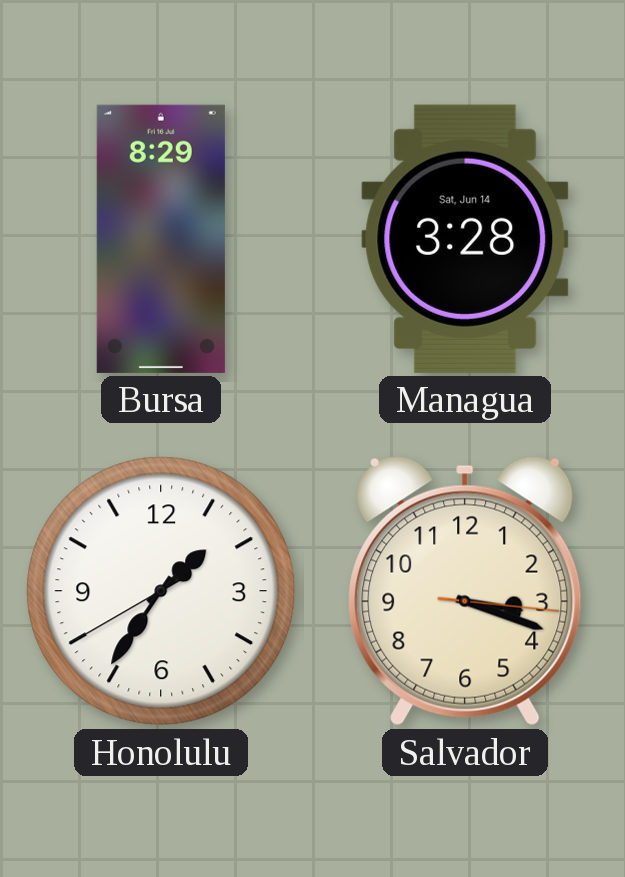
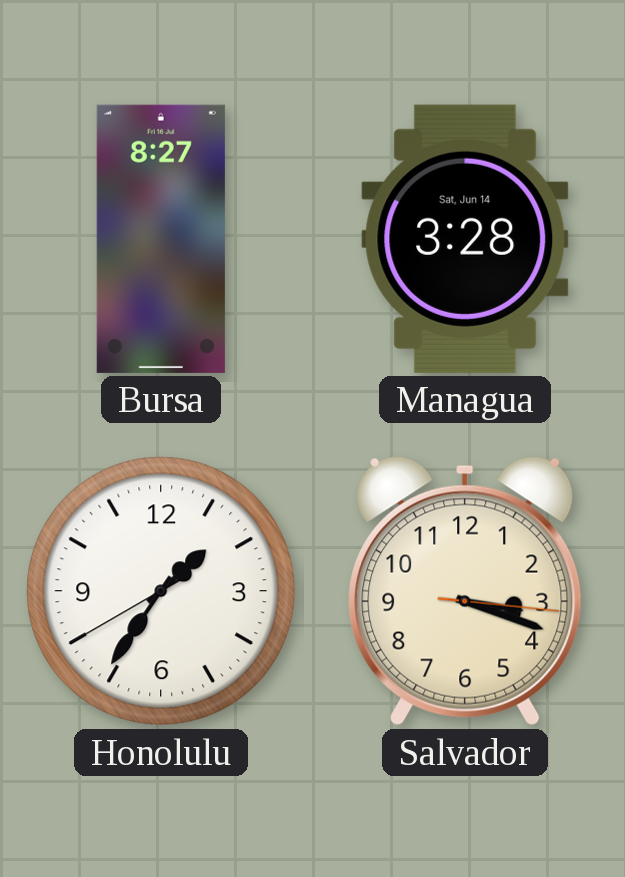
Bursa: 8:29 -> 8:27
